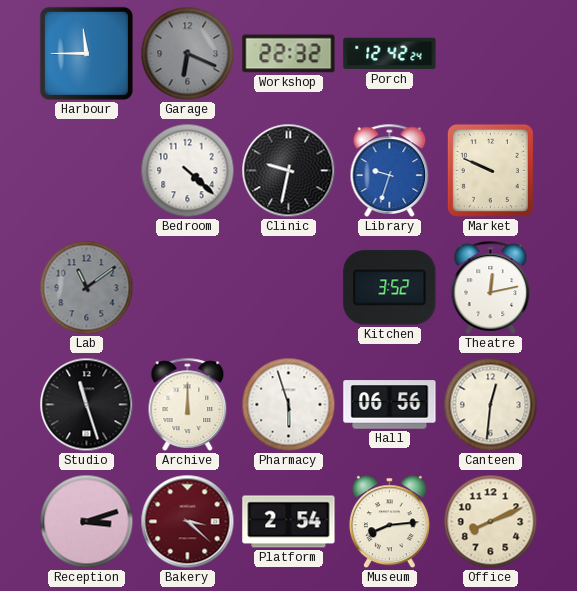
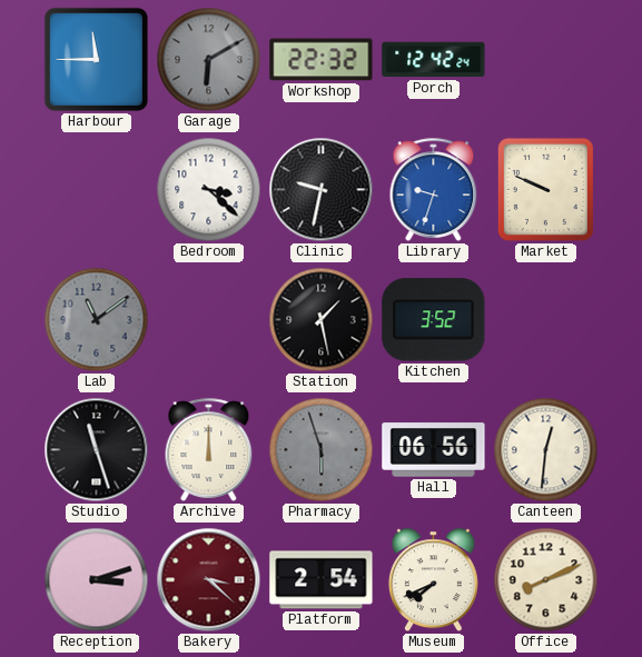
Garage: 6:19 -> 6:10
Bedroom: 4:22 -> 3:22
Station: none -> 1:28
Theatre: 12:13 -> none
Pharmacy dial: white -> grey
Museum: 8:14 -> 7:41
